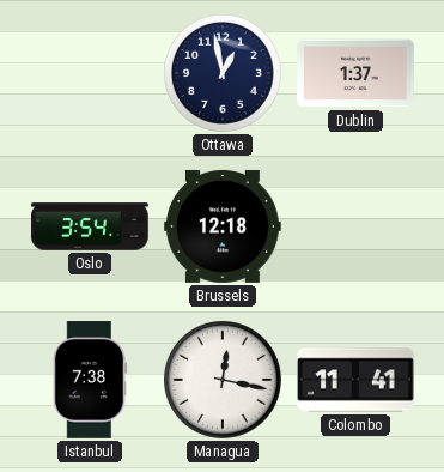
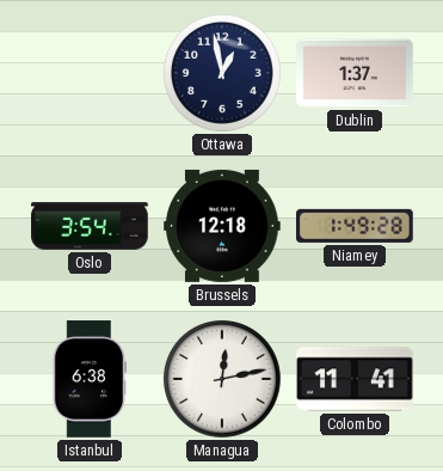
Niamey: none -> 1:49
Istanbul: 7:38 -> 6:38
Managua: 12:17 -> 12:13
